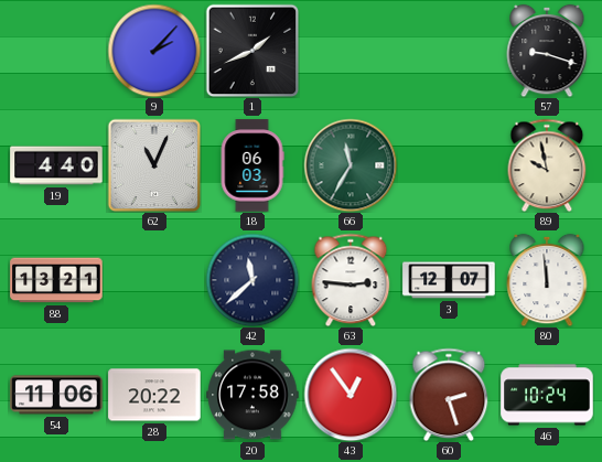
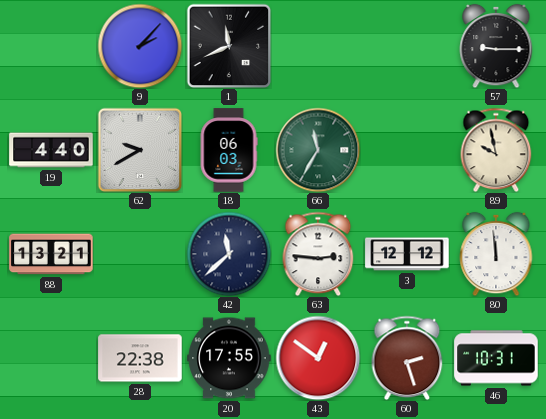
1: 1:41 -> 11:41
57: 9:18 -> 9:15
62: 11:04 -> 9:40
3: 12:07 -> 12:12
54: 11:06 -> none
28: 20:22 -> 22:38
20: 17:58 -> 17:55
43: 12:54 -> 12:51
46: 10:24 -> 10:31
